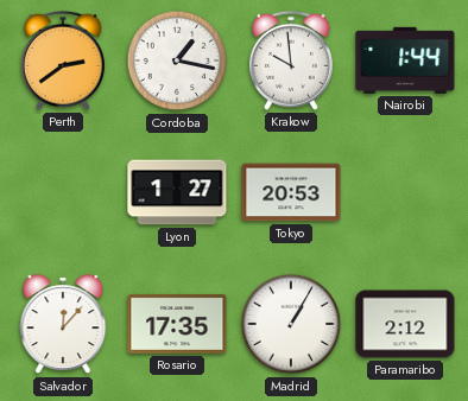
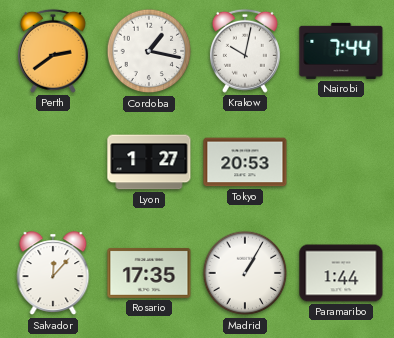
Krakow: 9:59 -> 10:02
Nairobi: 1:44 -> 7:44
Paramaribo: 2:12 -> 1:44
